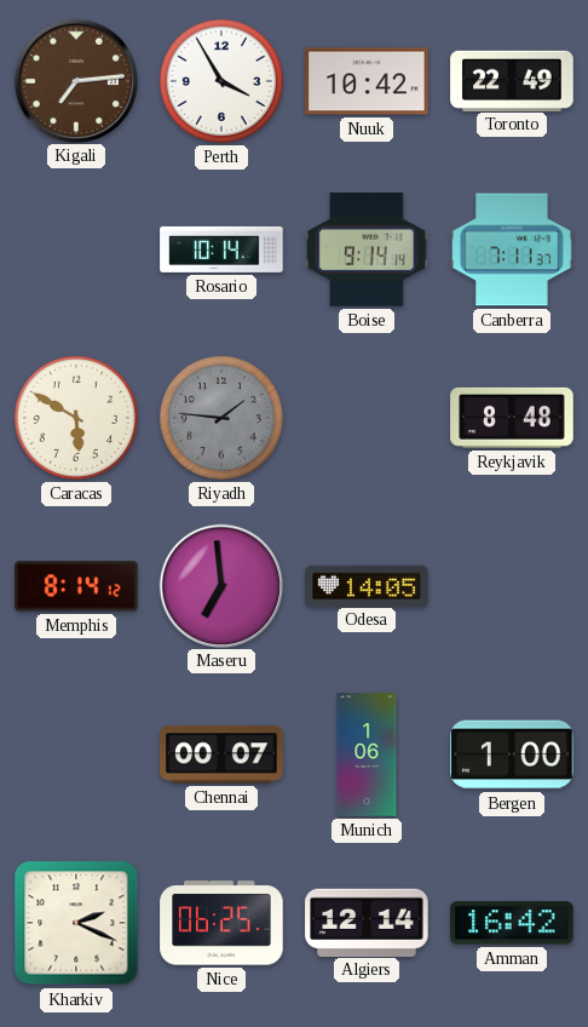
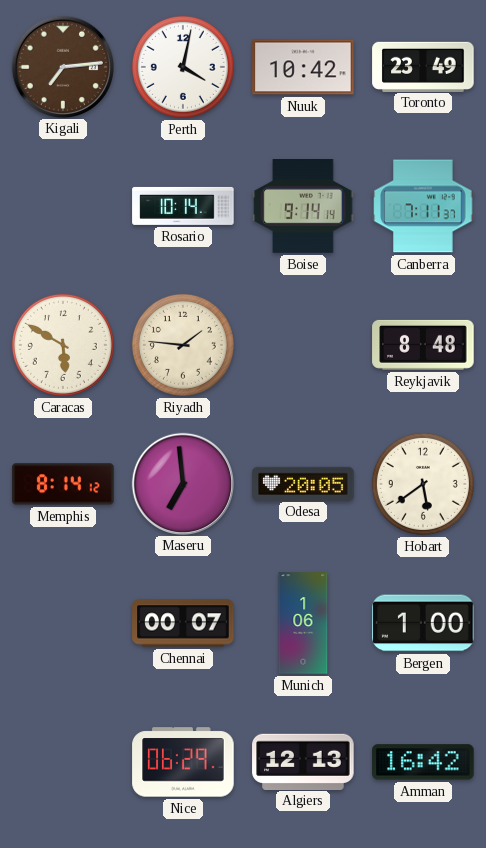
Perth: 3:55 -> 4:02
Toronto: 22:49 -> 23:49
Riyadh dial: grey -> cream
Odesa: 14:05 -> 20:05
Hobart: none -> 5:39
Kharkiv: 2:19 -> none
Nice: 06:25 -> 06:29
Algiers: 12:14 -> 12:13
